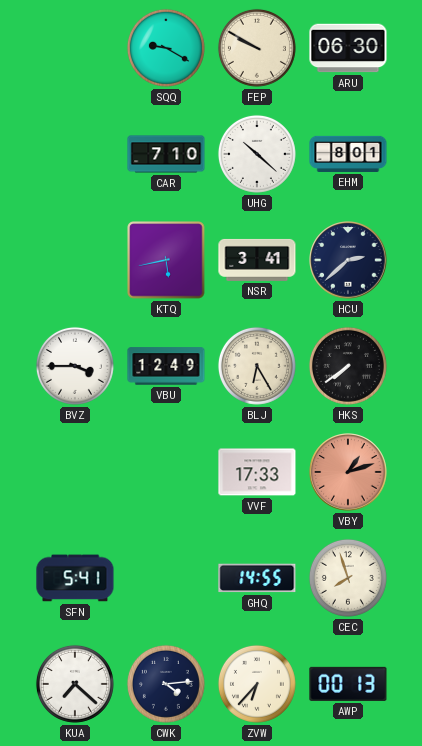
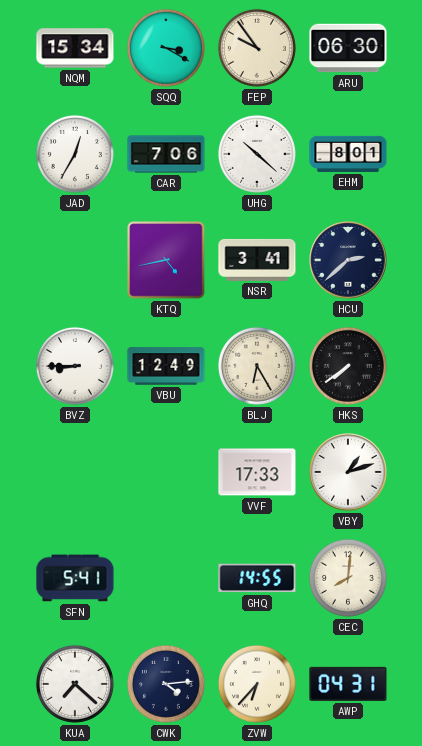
NQM: none -> 15:34
SQQ: 9:20 -> 3:20
FEP: 9:50 -> 9:54
JAD: none -> 12:35
CAR: 7:10 -> 7:06
KTQ: 5:43 -> 4:43
BVZ: 3:45 -> 8:45
VBY dial: salmon -> white
CEC: 7:57 -> 8:01
AWP: 00:13 -> 04:31
